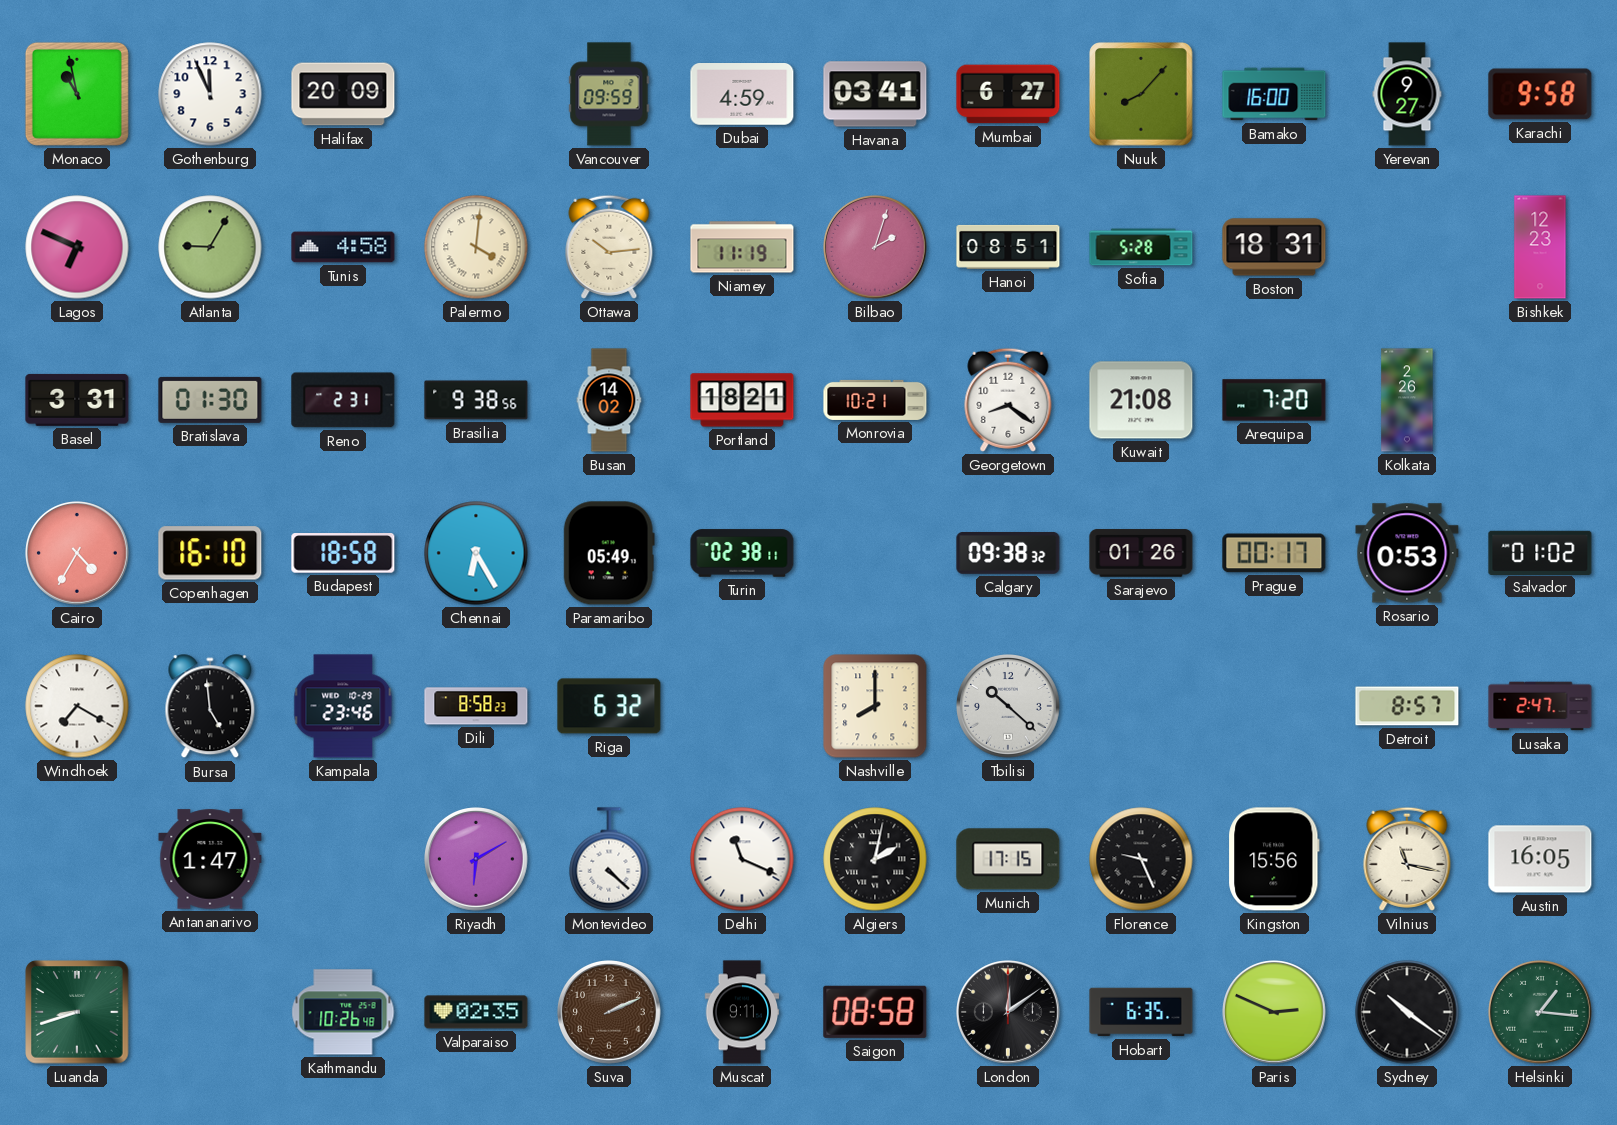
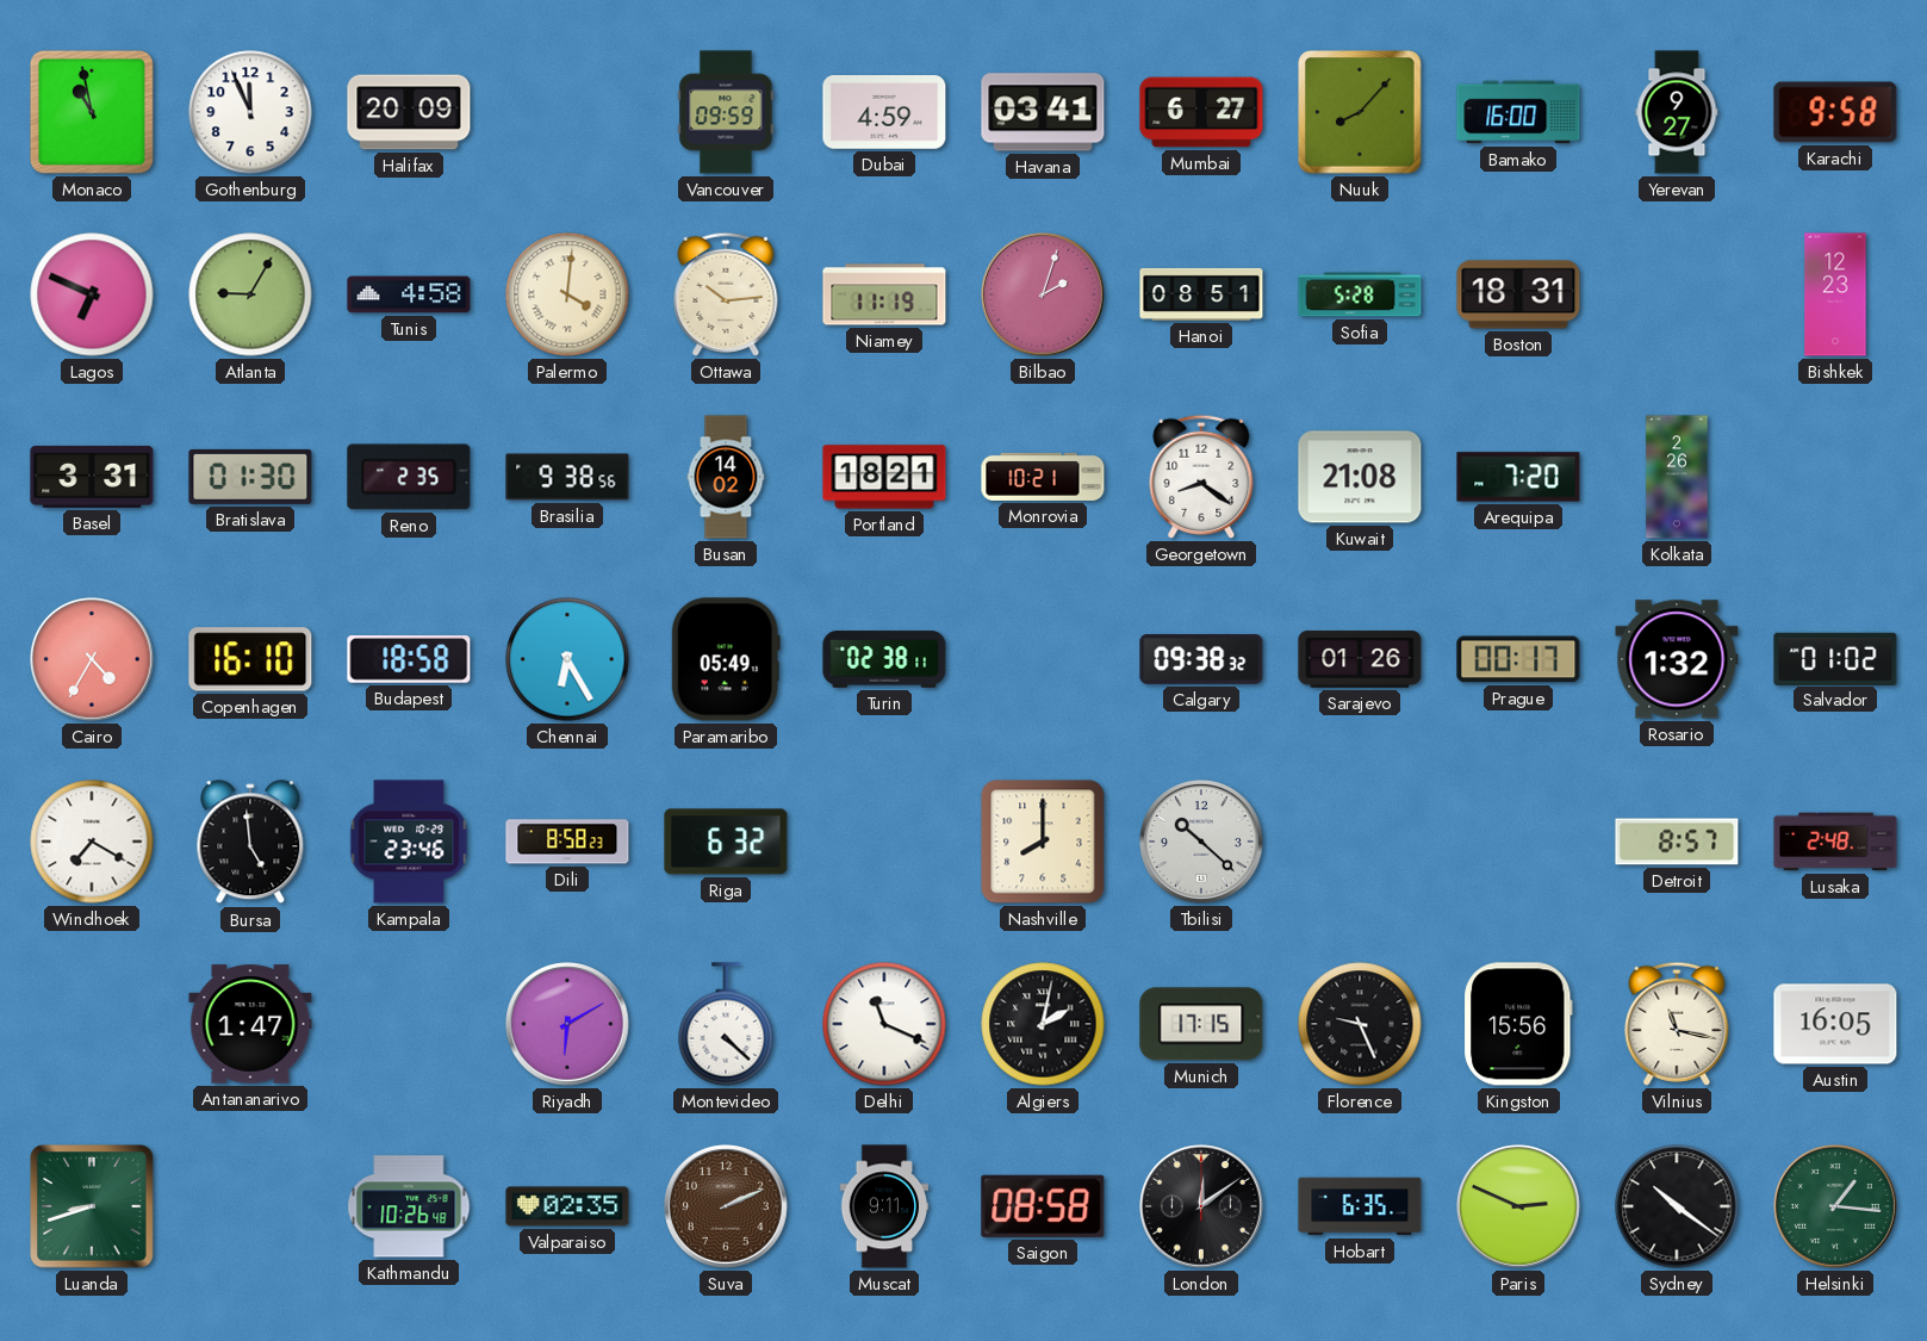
Reno: 2:31 -> 2:35
Rosario: 0:53 -> 1:32
Lusaka: 2:47 -> 2:48
